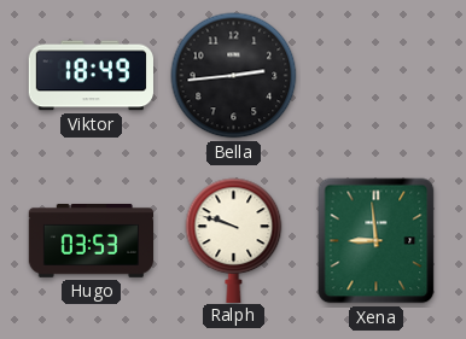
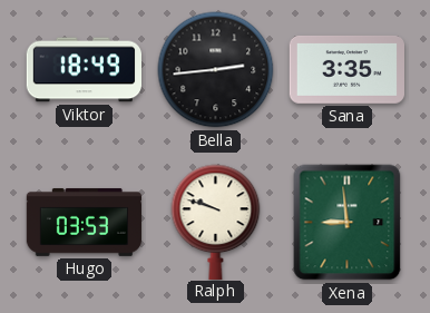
Sana: none -> 3:35
